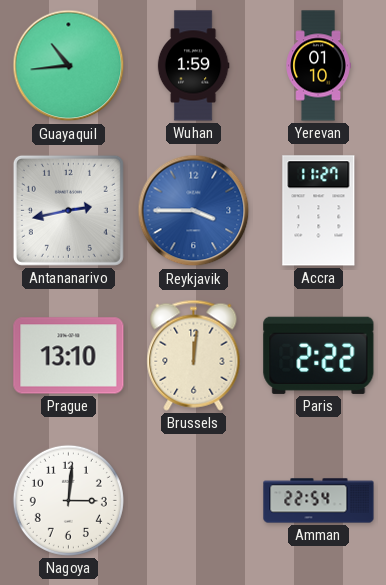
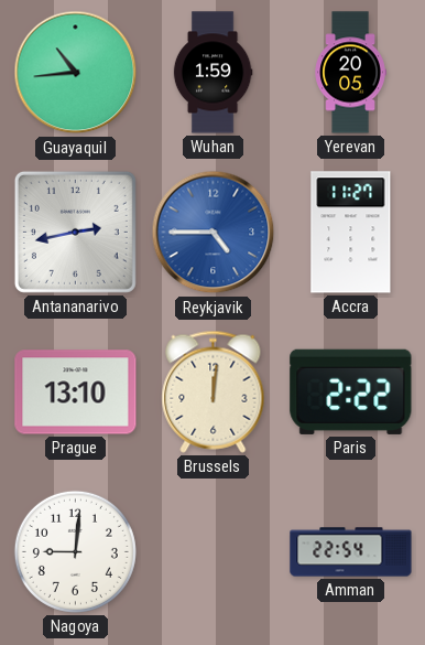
Yerevan: 01:10 -> 20:05
Reykjavik: 3:45 -> 4:45
Nagoya: 3:01 -> 9:01
